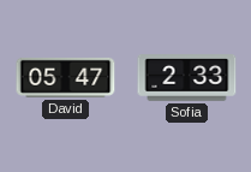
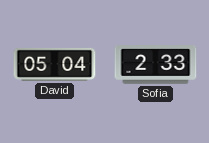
David: 05:47 -> 05:04
